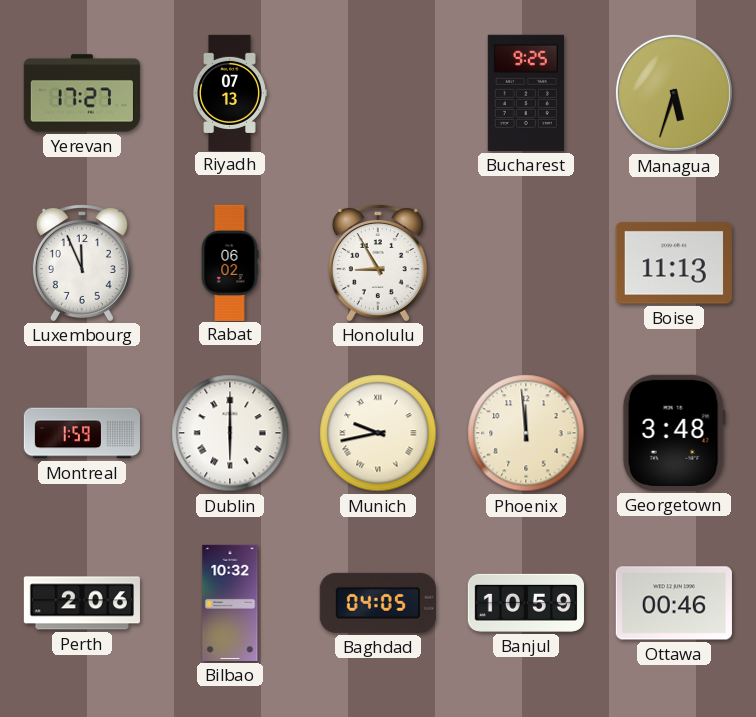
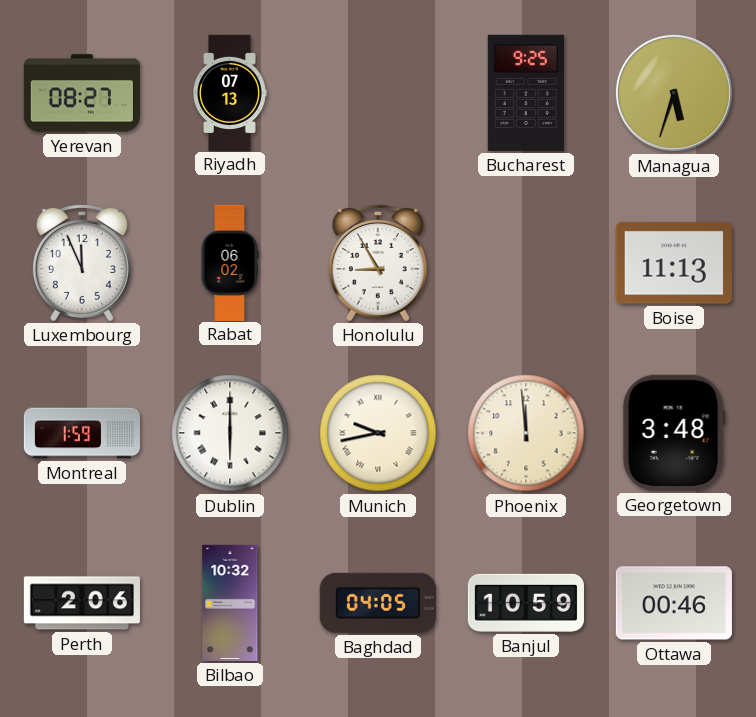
Yerevan: 17:27 -> 08:27
